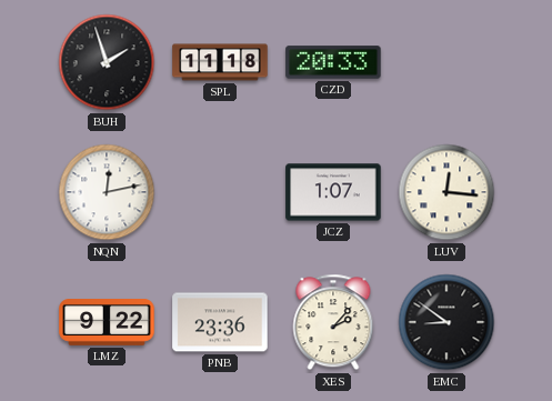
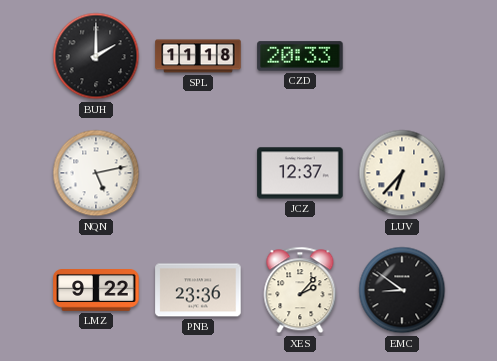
BUH: 1:57 -> 2:00
NQN: 12:13 -> 5:13
JCZ: 1:07 -> 12:37
LUV: 12:16 -> 6:37
